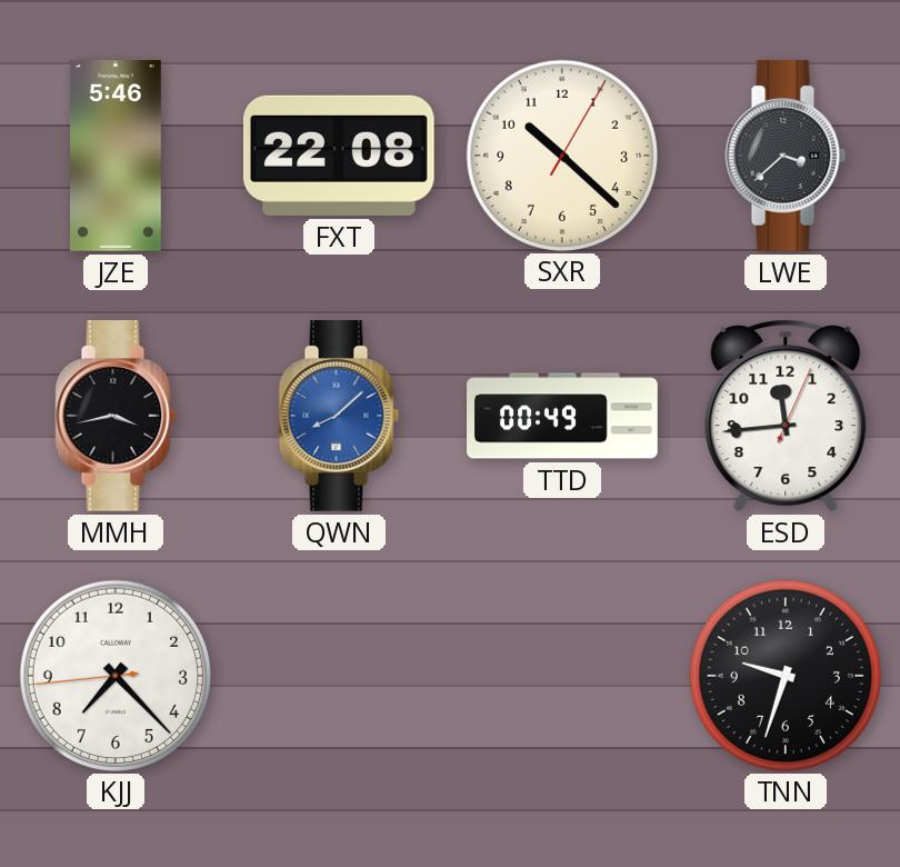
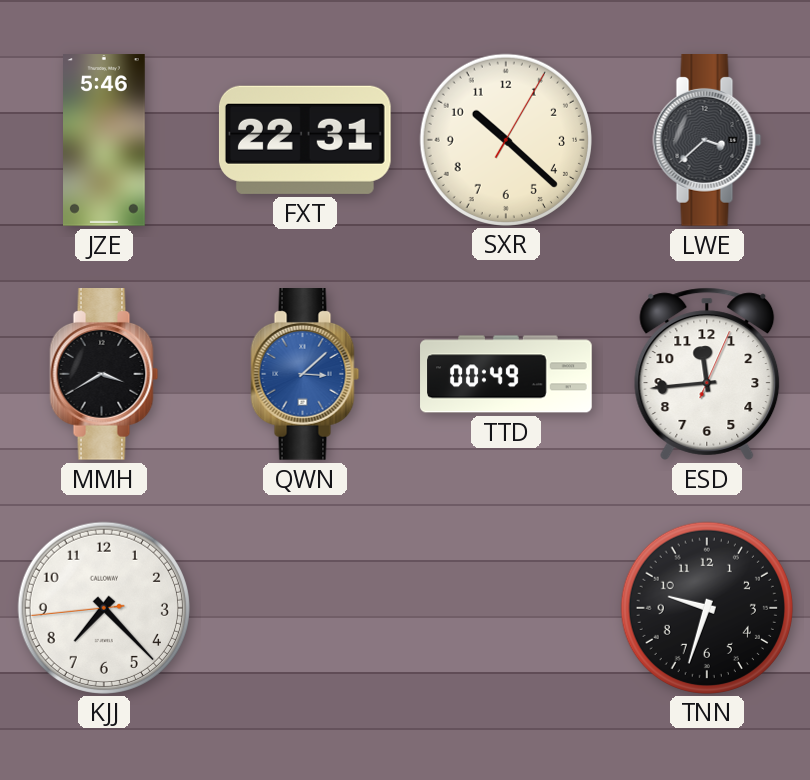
FXT: 22:08 -> 22:31
MMH: 3:43 -> 3:40
QWN: 8:08 -> 3:08
